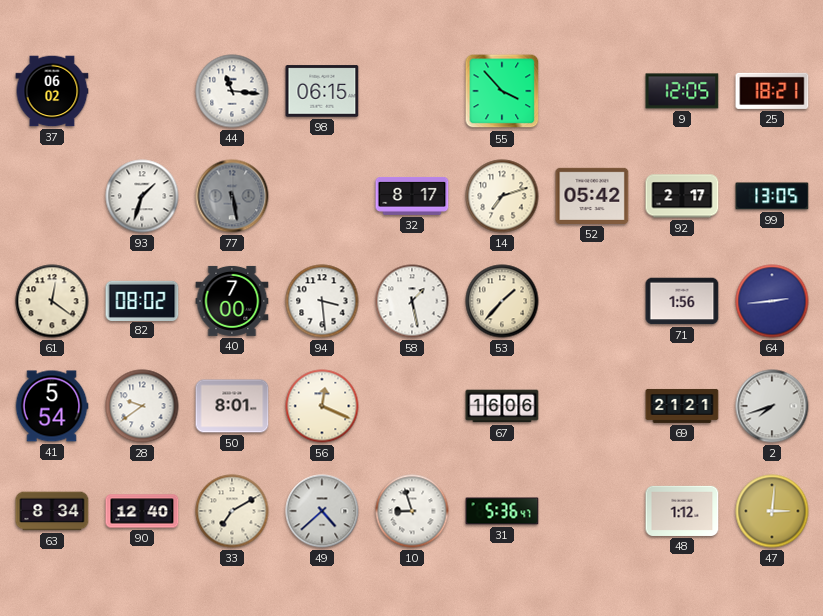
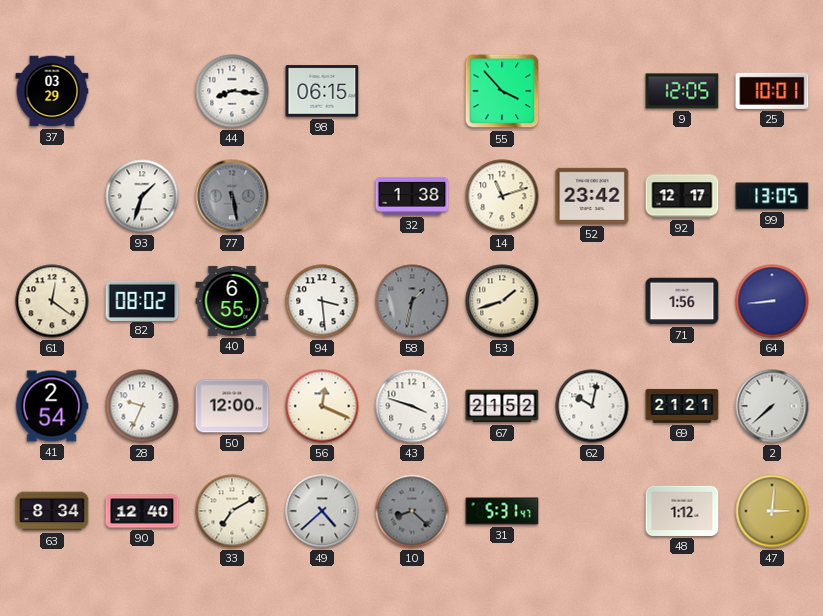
37: 06:02 -> 03:29
44: 11:16 -> 8:16
25: 18:21 -> 10:01
32: 8:17 -> 1:38
14: 7:12 -> 11:12
52: 05:42 -> 23:42
92: 2:17 -> 12:17
40: 7:00 -> 6:55
58: 1:28 -> 1:32
58 dial: white -> grey
53: 1:37 -> 1:42
64: 2:44 -> 8:44
41: 5:54 -> 2:54
28: 9:39 -> 9:34
50: 8:01 -> 12:00
43: none -> 3:48
67: 16:06 -> 21:52
62: none -> 10:02
2: 7:42 -> 7:38
10: 8:57 -> 8:22
10 dial: white -> grey
31: 5:36 -> 5:31
